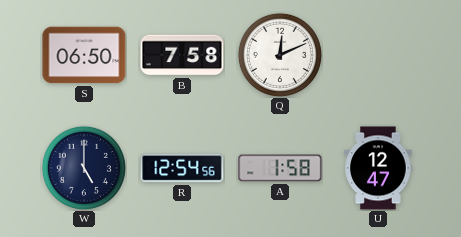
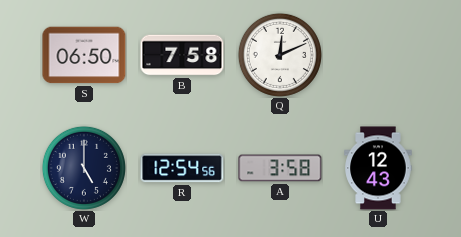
A: 1:58 -> 3:58
U: 12:47 -> 12:43
